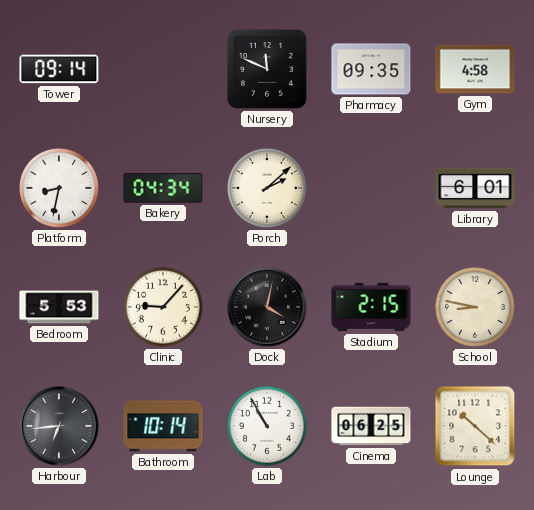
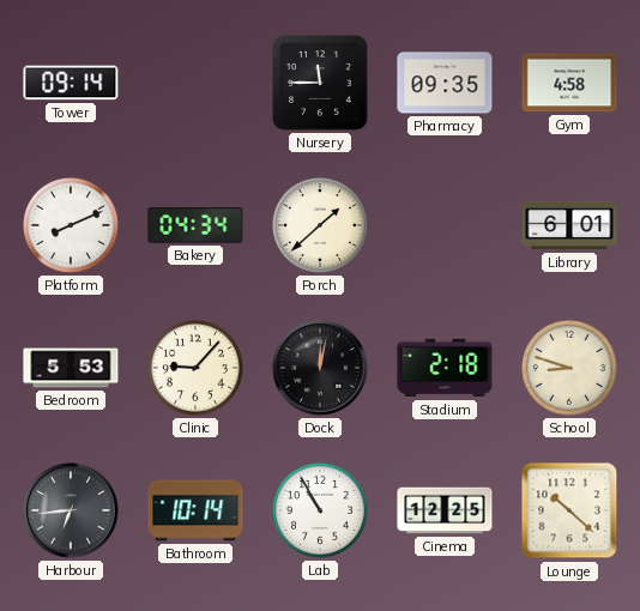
Nursery: 11:49 -> 11:45
Platform: 8:32 -> 8:11
Porch: 2:08 -> 1:38
Dock: 4:02 -> 12:02
Stadium: 2:15 -> 2:18
School: 8:47 -> 8:48
Cinema: 06:25 -> 12:25
